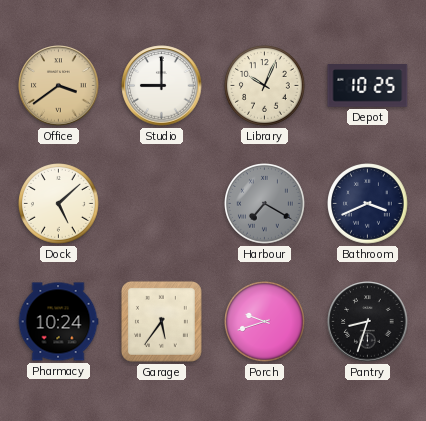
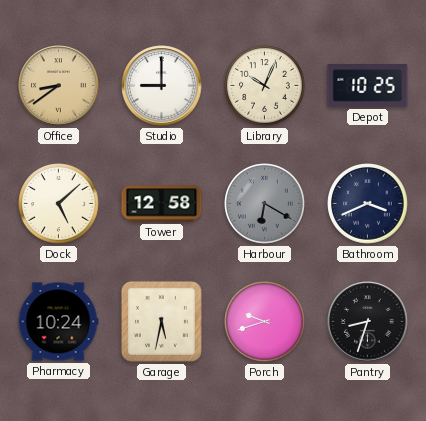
Office: 3:39 -> 8:39
Tower: none -> 12:58
Harbour: 7:20 -> 6:20
Garage: 5:36 -> 5:32
